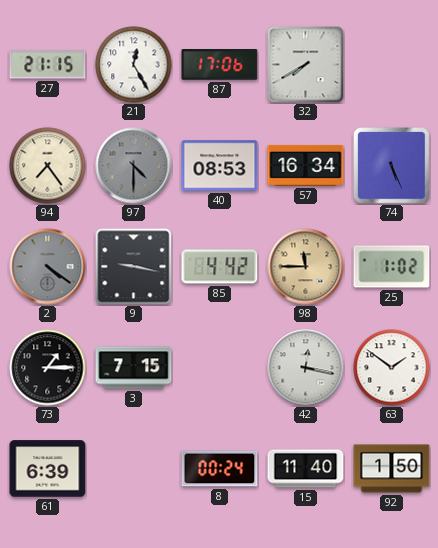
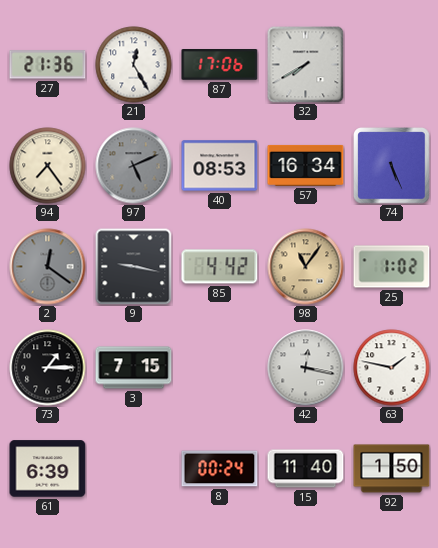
27: 21:15 -> 21:36
97: 4:30 -> 5:11
2: 4:21 -> 12:21
98: 11:45 -> 11:06
63: 1:51 -> 1:47
